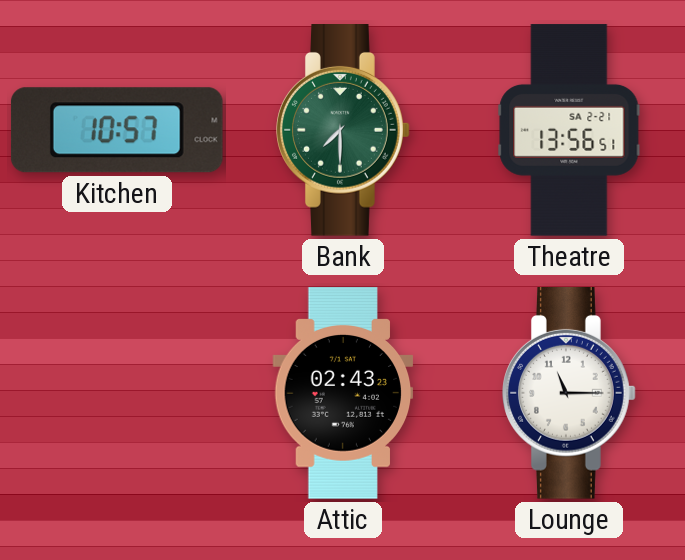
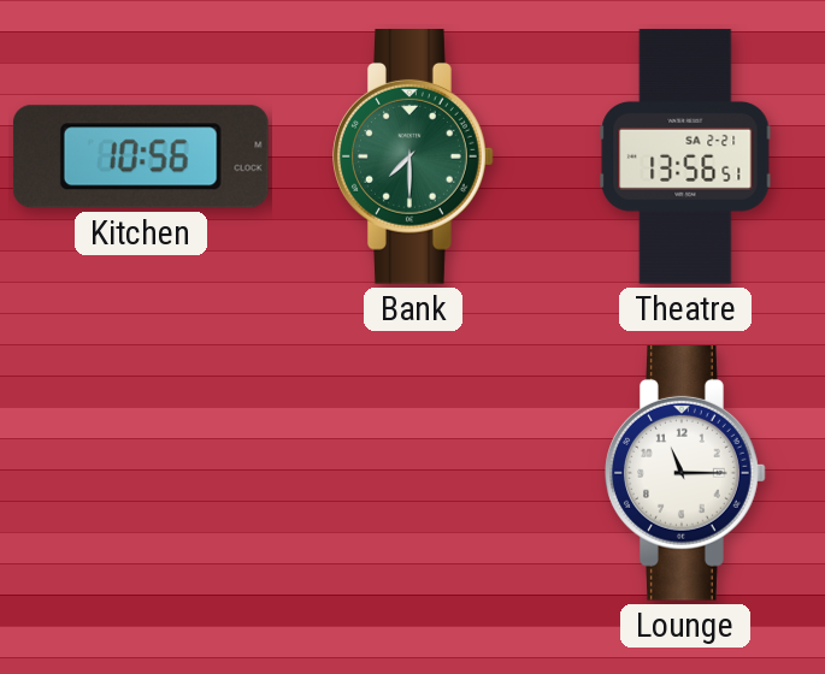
Kitchen: 10:57 -> 10:56
Attic: 02:43 -> none
